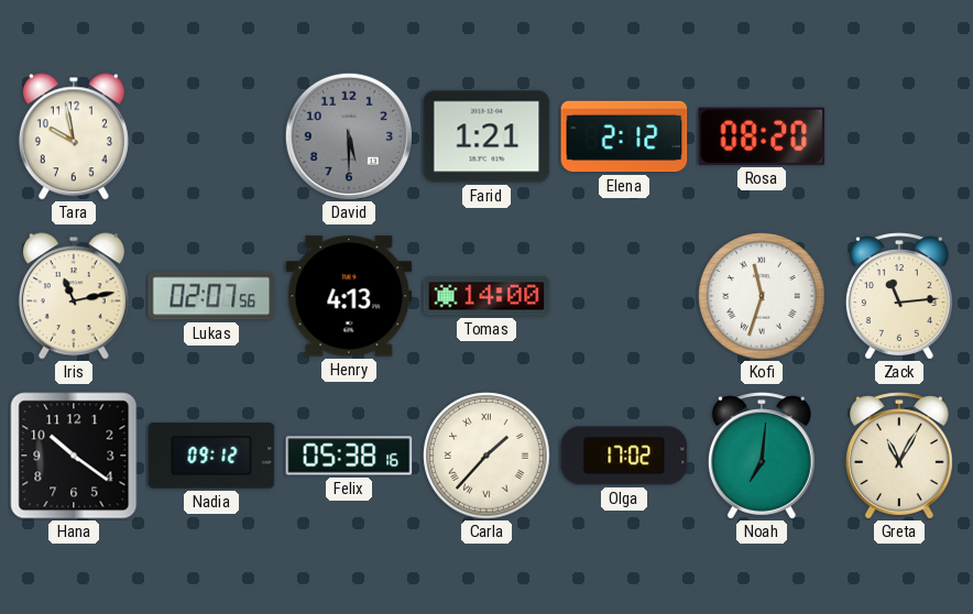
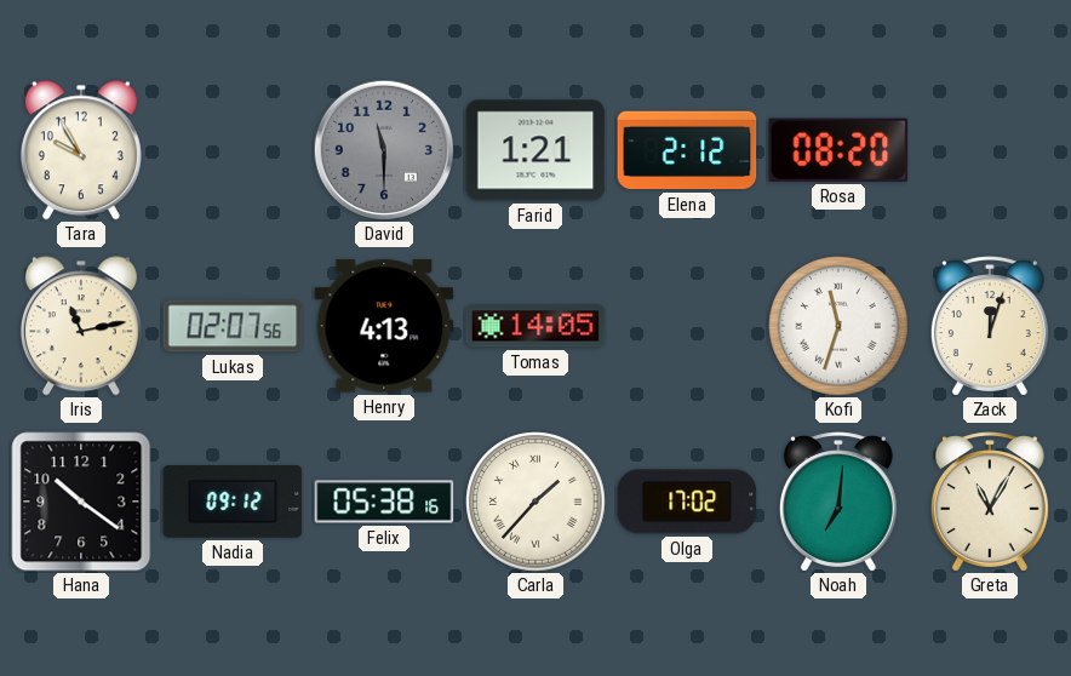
Tara: 9:58 -> 9:55
David: 5:30 -> 11:30
Tomas: 14:00 -> 14:05
Zack: 11:14 -> 12:03
